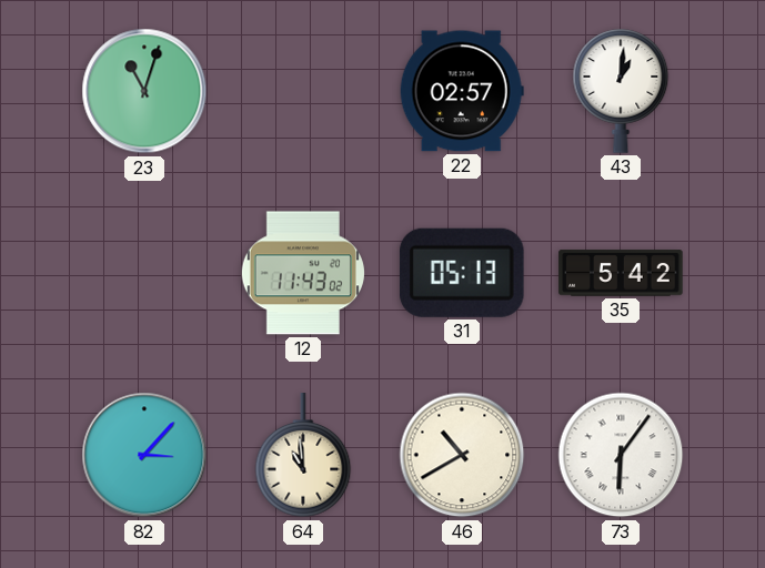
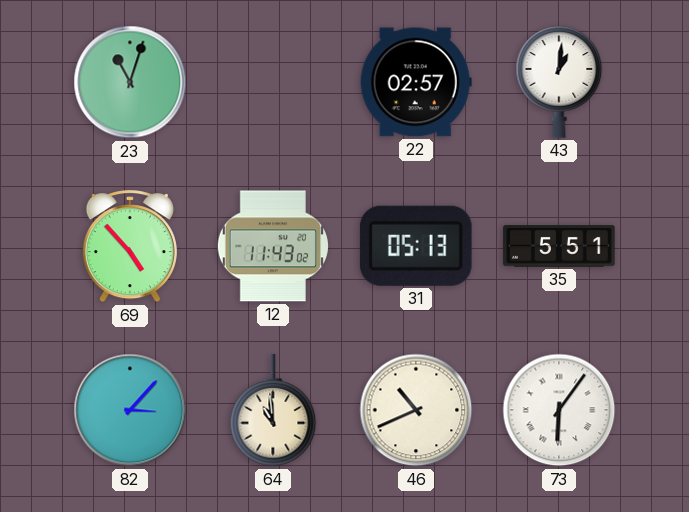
69: none -> 4:53
35: 5:42 -> 5:51
46: 10:40 -> 10:41
